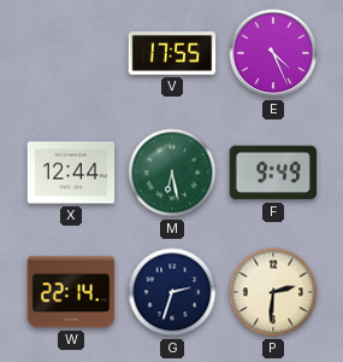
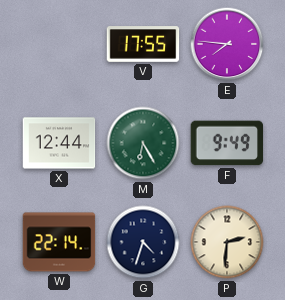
E: 4:26 -> 7:46
M: 6:28 -> 6:25
G: 2:33 -> 4:33
